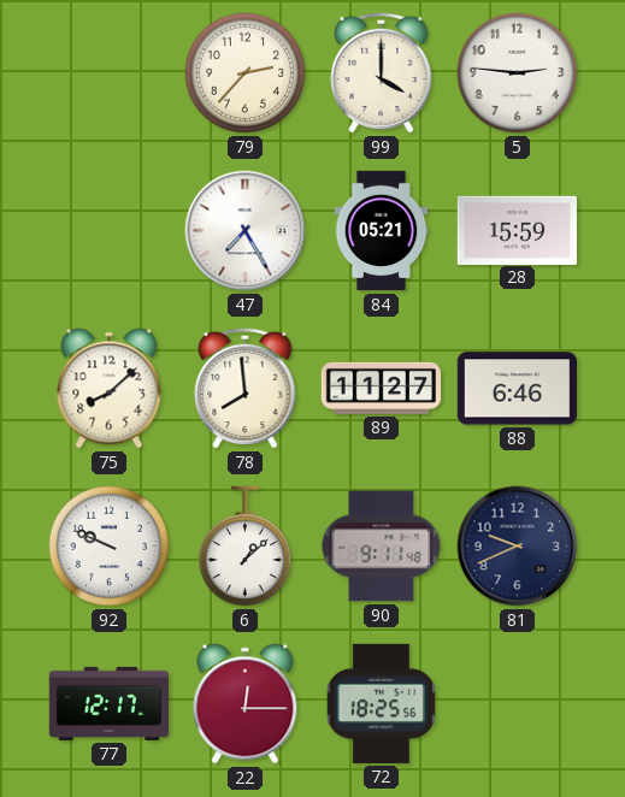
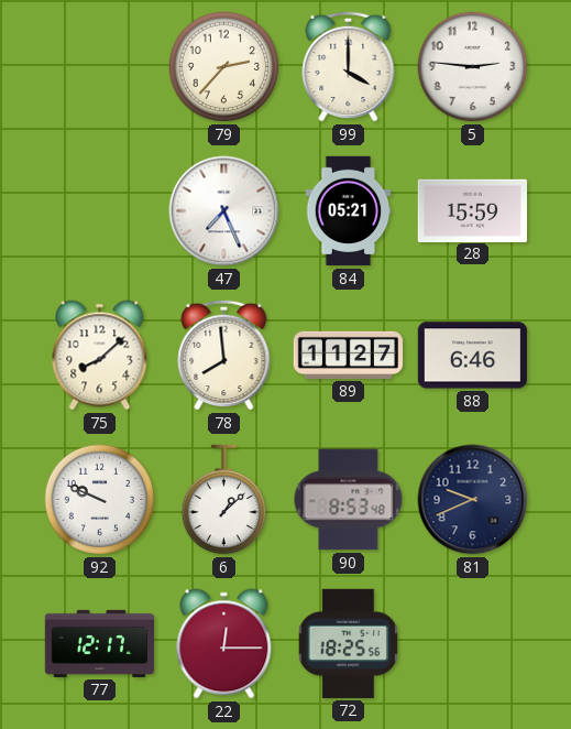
47: 7:25 -> 7:26
90: 9:11 -> 8:53
